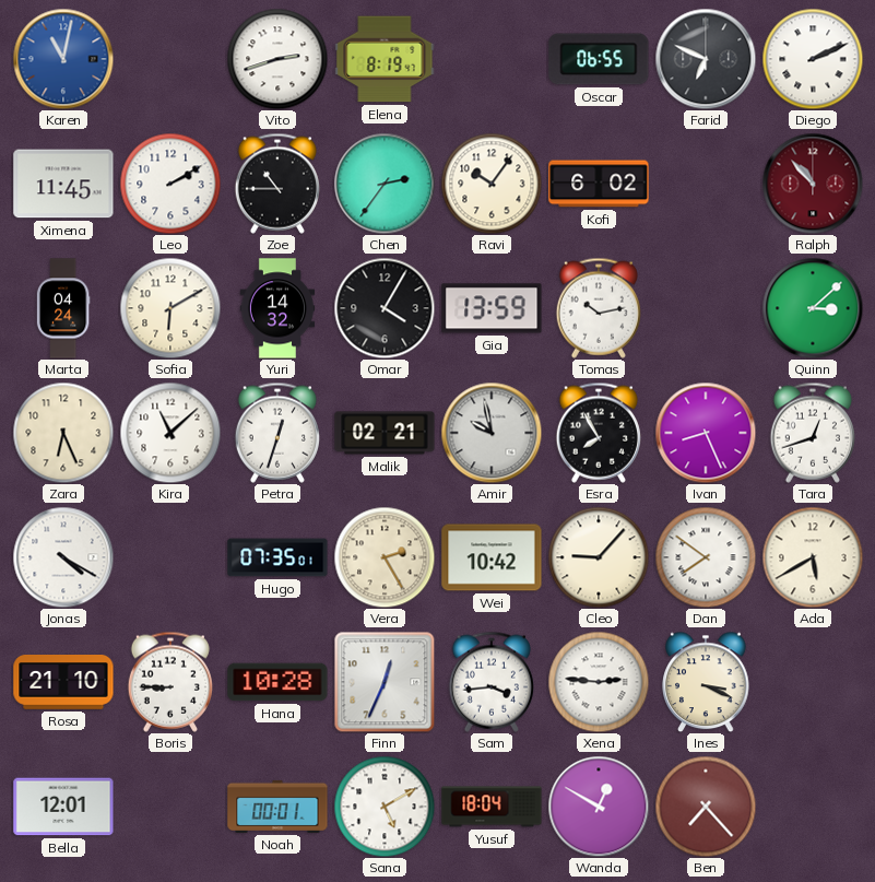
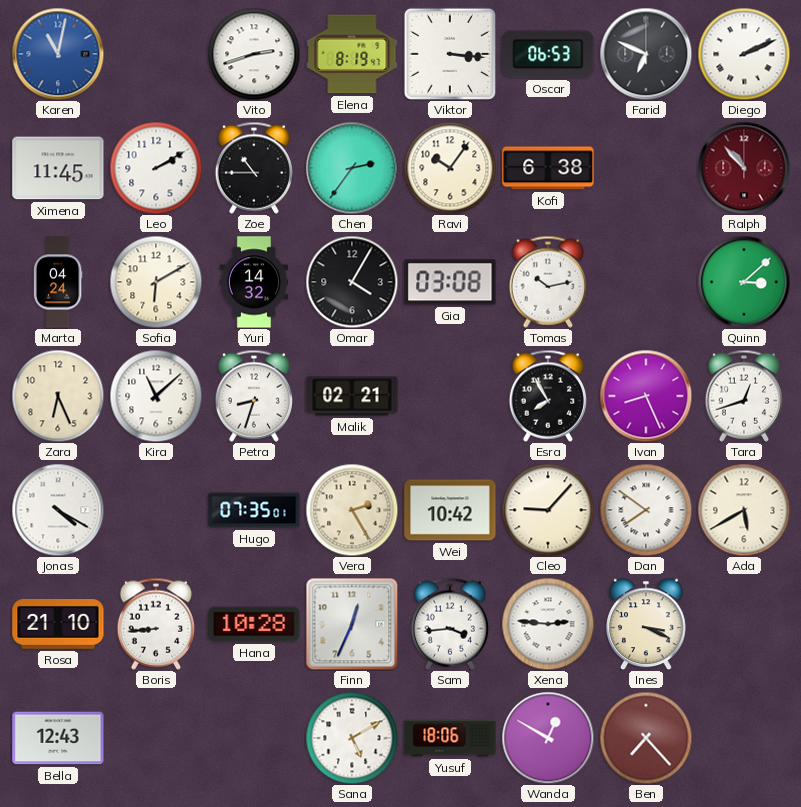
Viktor: none -> 3:16
Oscar: 06:55 -> 06:53
Kofi: 6:02 -> 6:38
Gia: 13:59 -> 03:08
Petra: 12:33 -> 8:33
Amir: 9:58 -> none
Boris: 8:45 -> 8:44
Bella: 12:01 -> 12:43
Noah: 00:01 -> none
Yusuf: 18:04 -> 18:06
